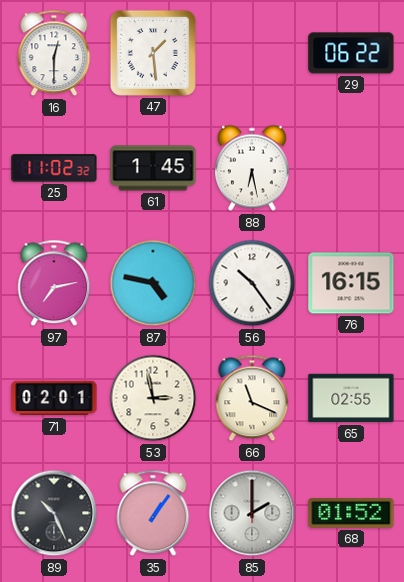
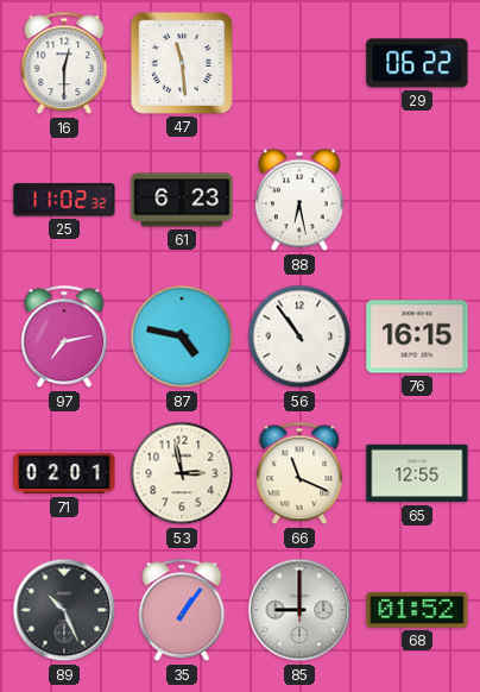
47: 1:29 -> 11:29
61: 1:45 -> 6:23
56: 10:24 -> 10:54
65: 02:55 -> 12:55
85: 2:00 -> 9:00
